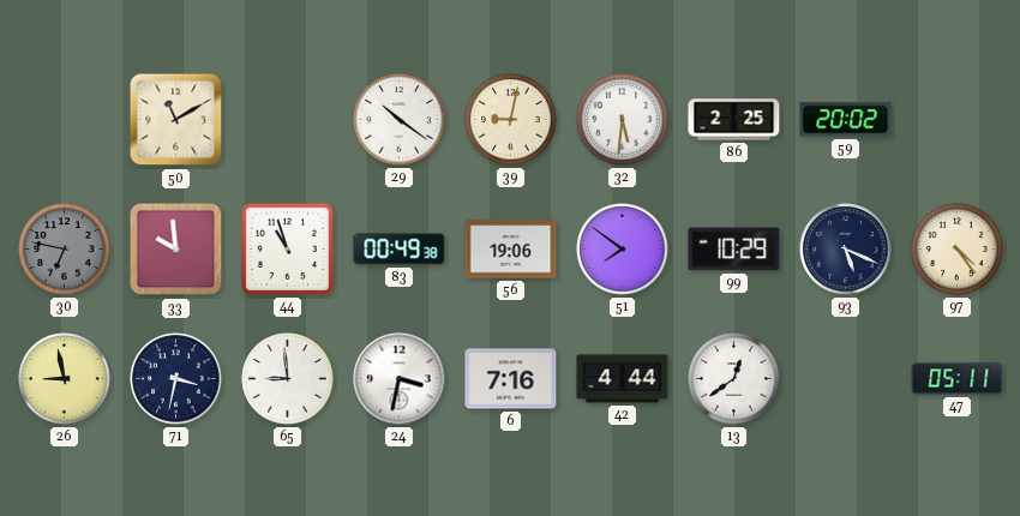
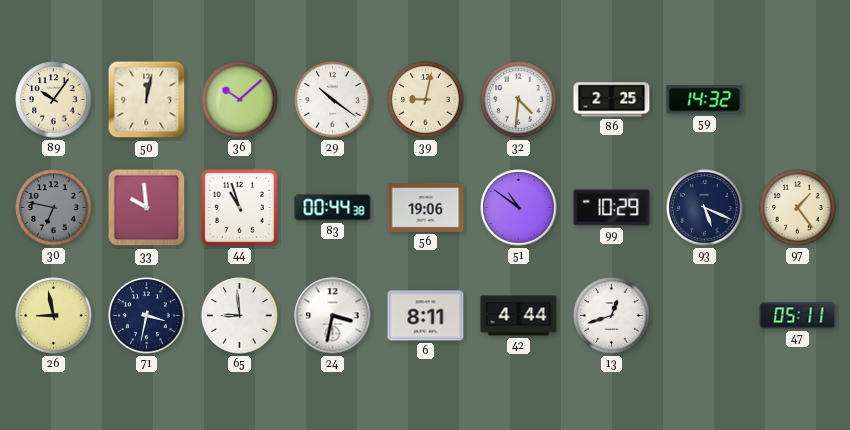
89: none -> 10:06
50: 11:10 -> 12:02
36: none -> 10:08
32: 5:31 -> 4:31
59: 20:02 -> 14:32
83: 00:49 -> 00:44
51: 7:51 -> 10:51
97: 4:24 -> 1:24
6: 7:16 -> 8:11
13: 12:39 -> 12:42
